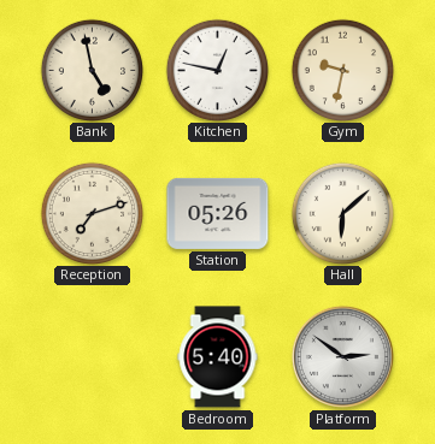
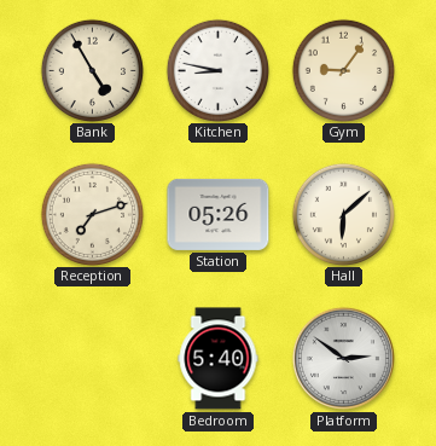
Bank: 4:58 -> 4:55
Kitchen: 12:47 -> 8:47
Gym: 9:32 -> 9:06
